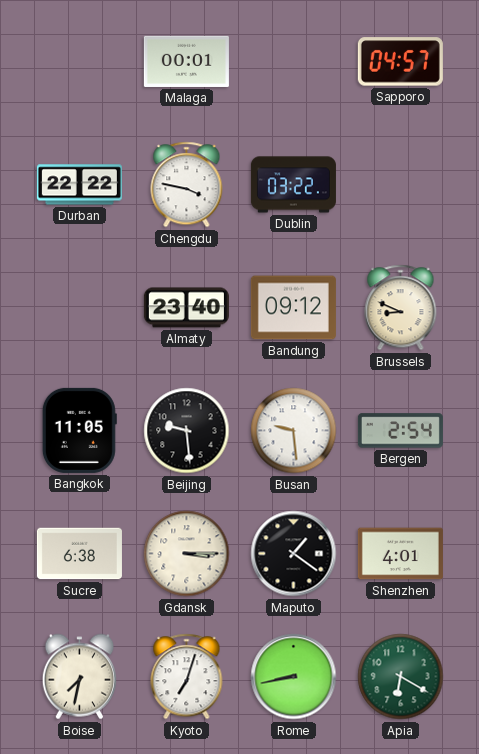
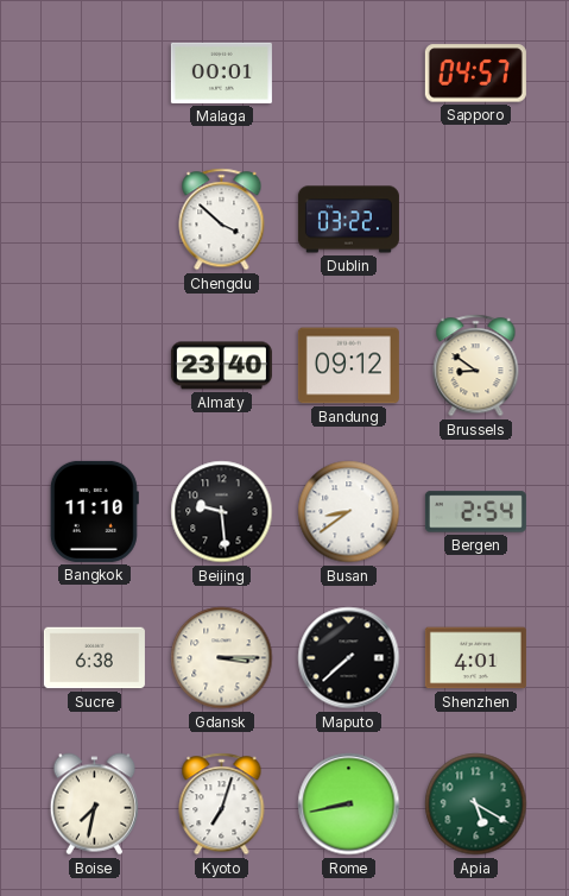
Durban: 22:22 -> none
Chengdu: 3:47 -> 3:52
Brussels: 8:49 -> 8:51
Bangkok: 11:05 -> 11:10
Busan: 9:29 -> 8:39
Maputo: 1:21 -> 7:38
Apia: 6:20 -> 5:20
